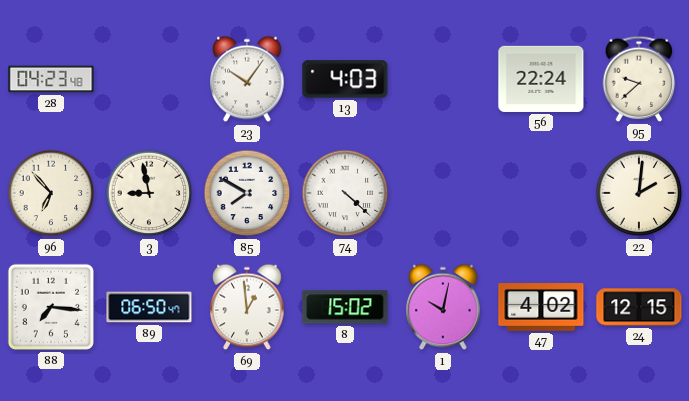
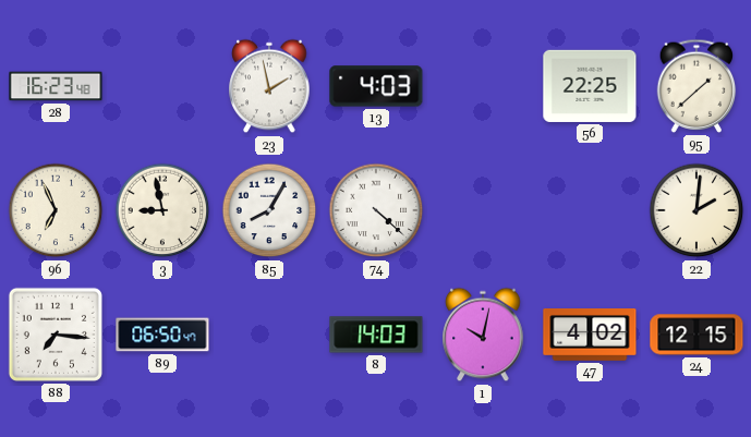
28: 04:23 -> 16:23
23: 10:06 -> 1:58
56: 22:24 -> 22:25
95: 9:38 -> 1:38
96: 6:53 -> 6:56
85: 7:50 -> 8:05
69: 12:59 -> none
8: 15:02 -> 14:03
